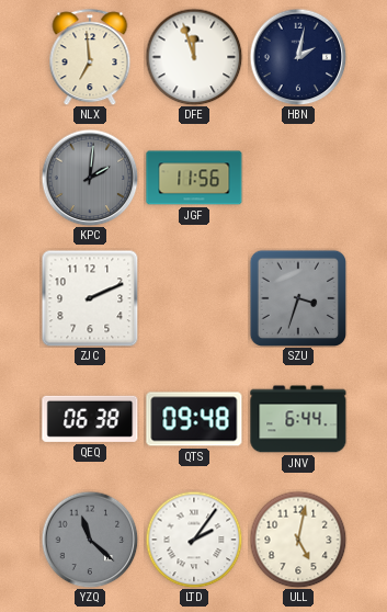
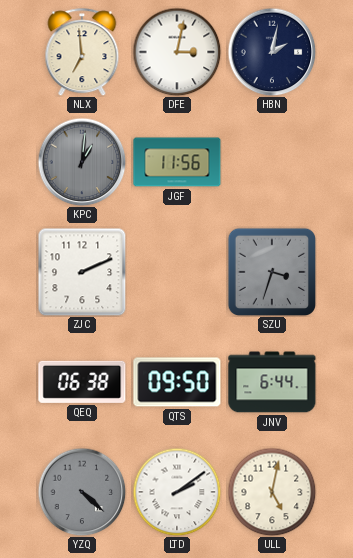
DFE: 11:57 -> 3:02
KPC: 2:01 -> 1:01
QTS: 09:48 -> 09:50
YZQ: 11:22 -> 4:22
LTD: 2:06 -> 2:09
